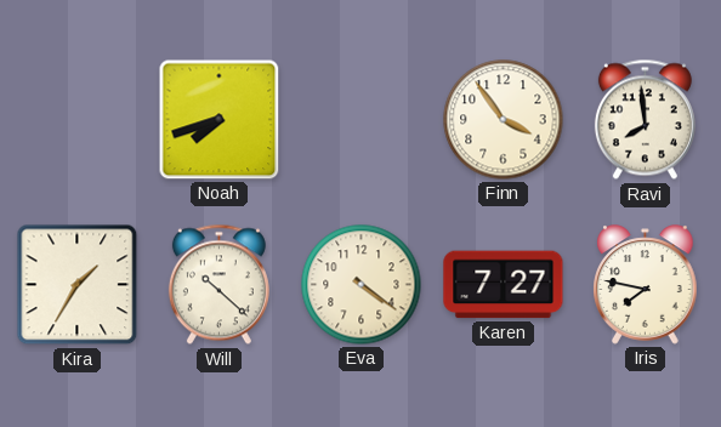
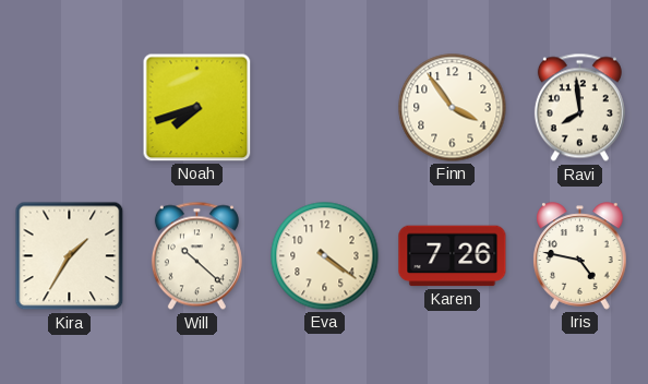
Karen: 7:27 -> 7:26
Iris: 7:47 -> 4:47
